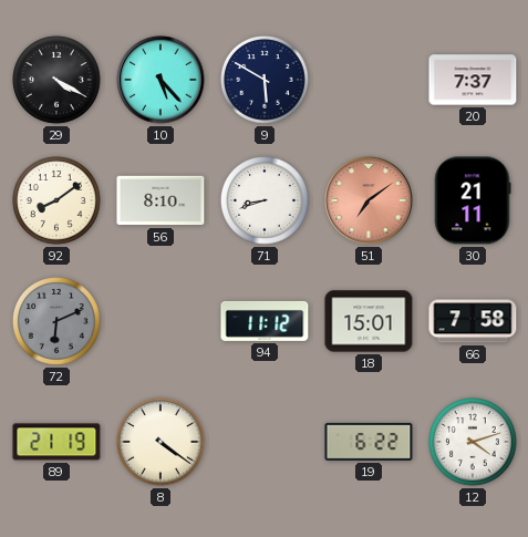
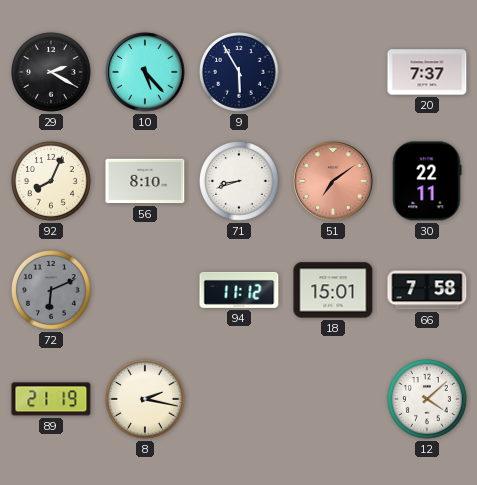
29: 4:20 -> 2:20
9: 5:50 -> 5:55
92: 8:09 -> 8:04
30: 21:11 -> 22:11
8: 4:21 -> 2:17
19: 6:22 -> none
12: 4:12 -> 4:08
